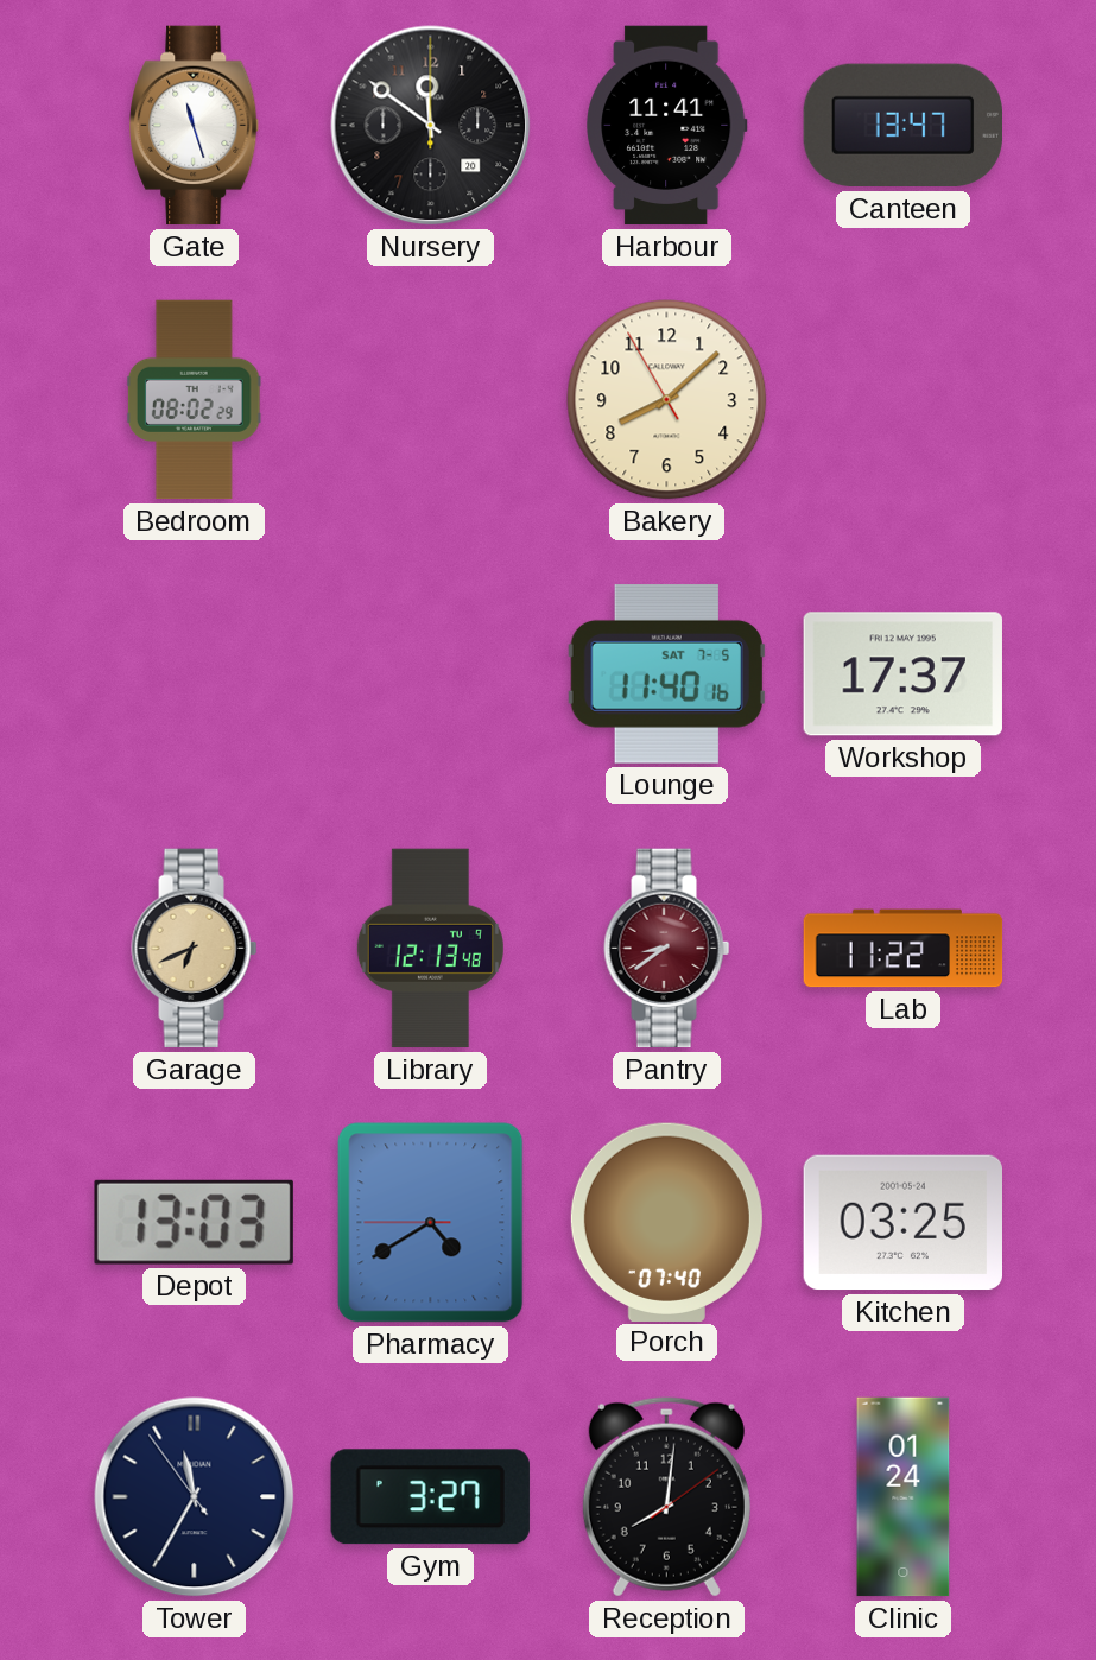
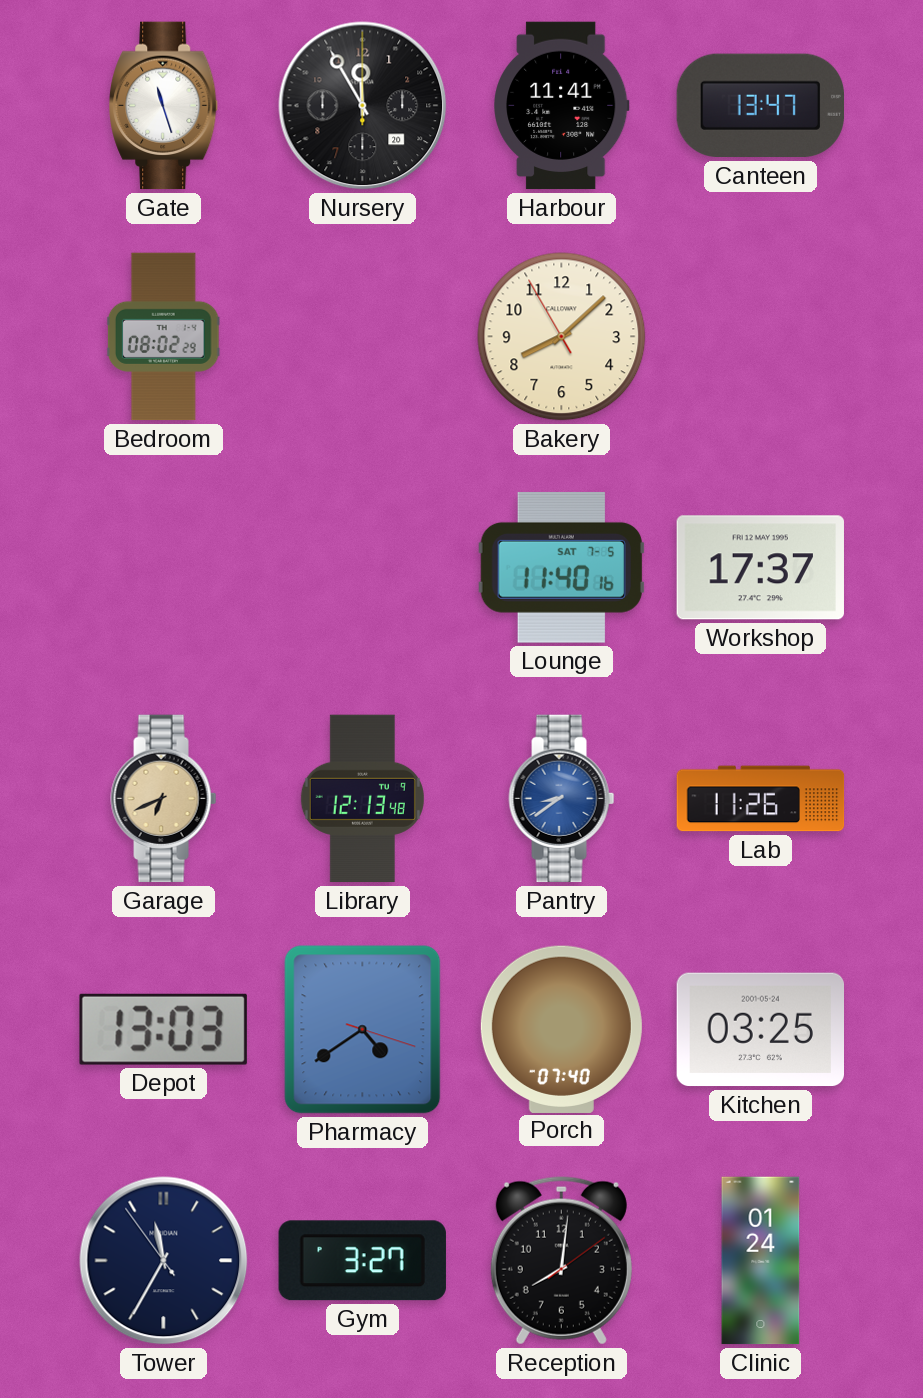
Nursery: 11:51 -> 11:55
Pantry dial: burgundy -> blue
Lab: 11:22 -> 11:26
Pharmacy: 4:39:45 -> 4:39:18
